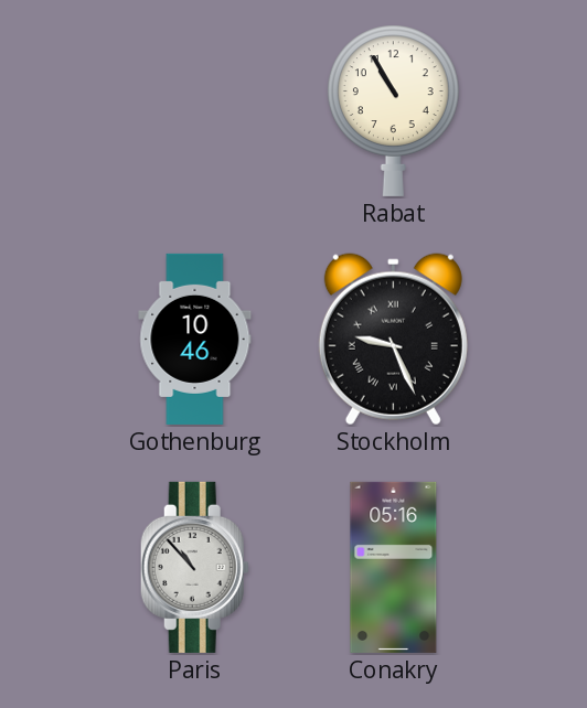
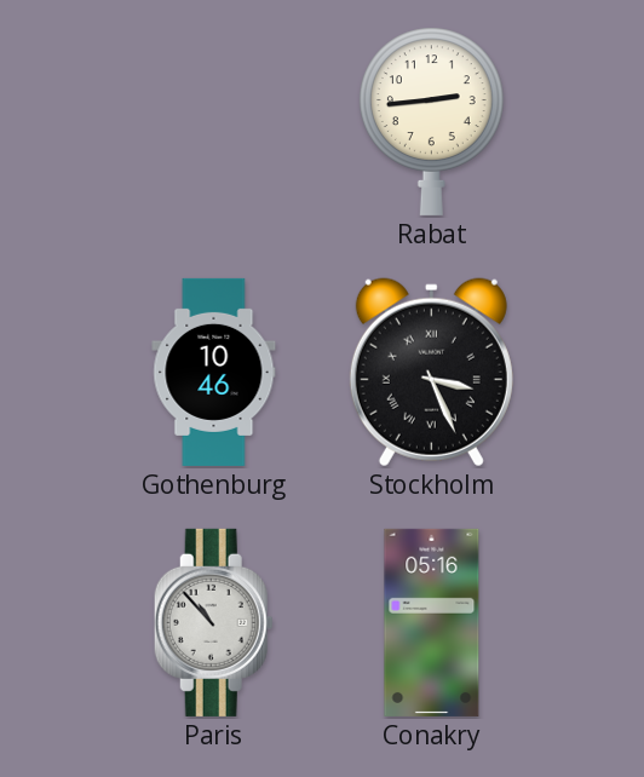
Rabat: 10:55 -> 2:44
Stockholm: 9:26 -> 3:26
